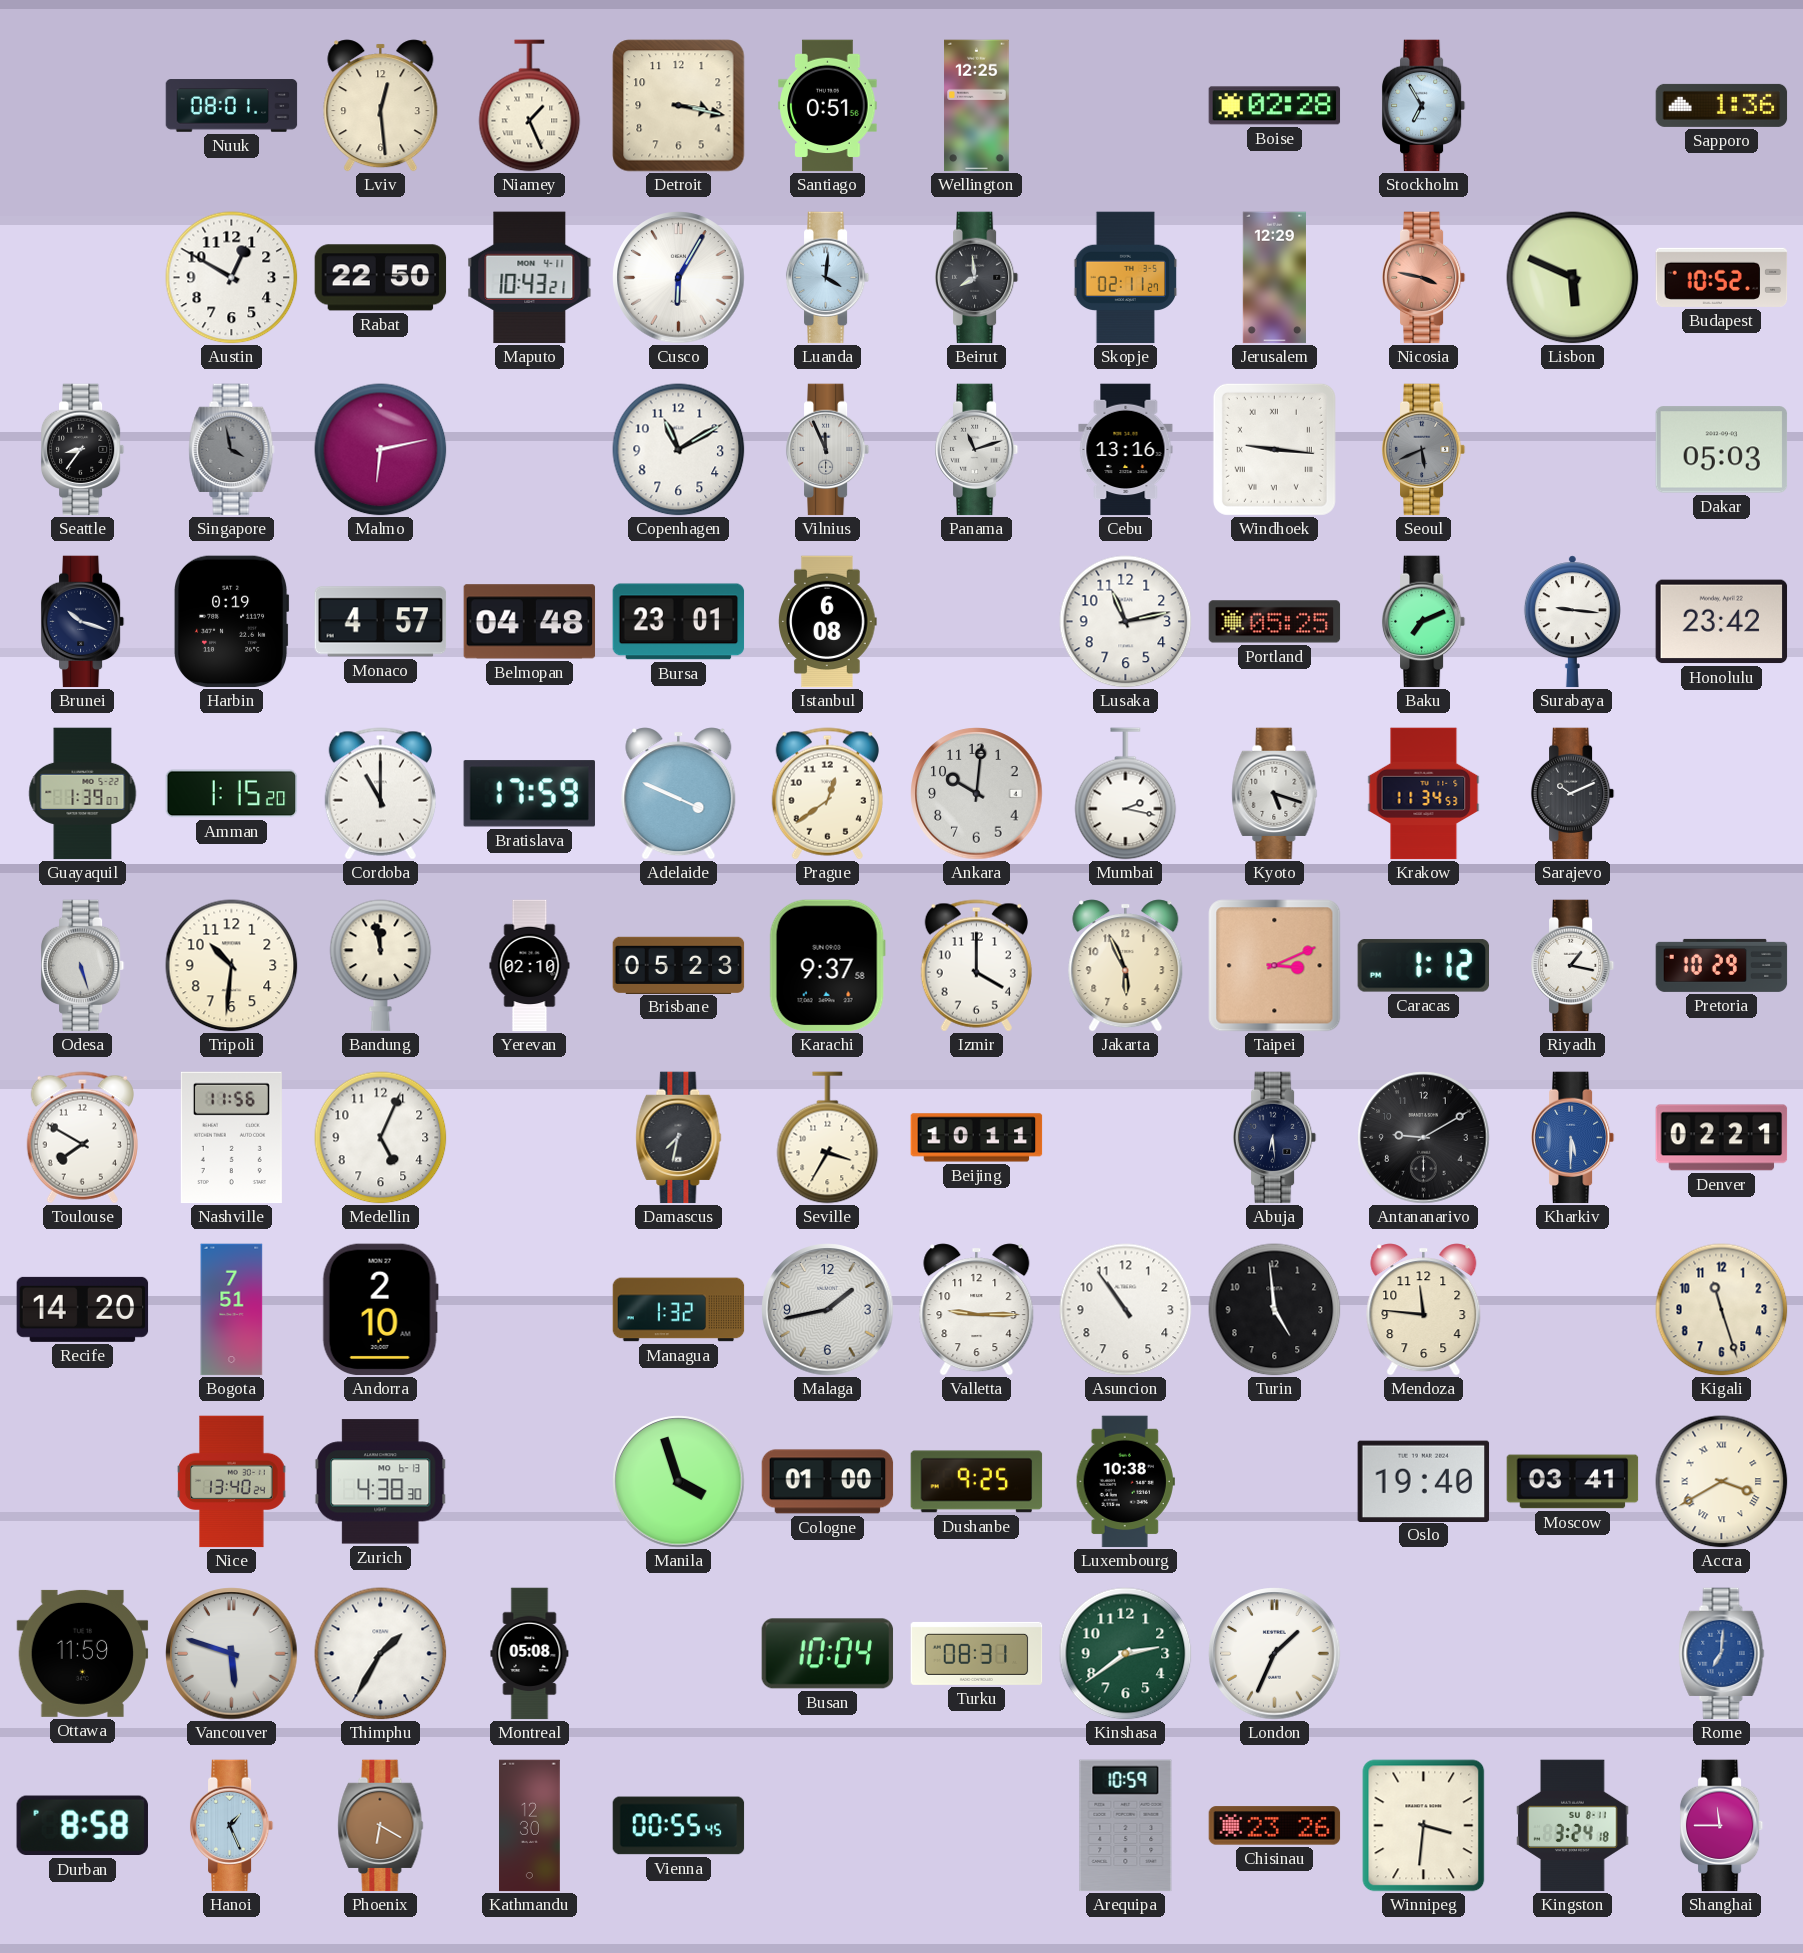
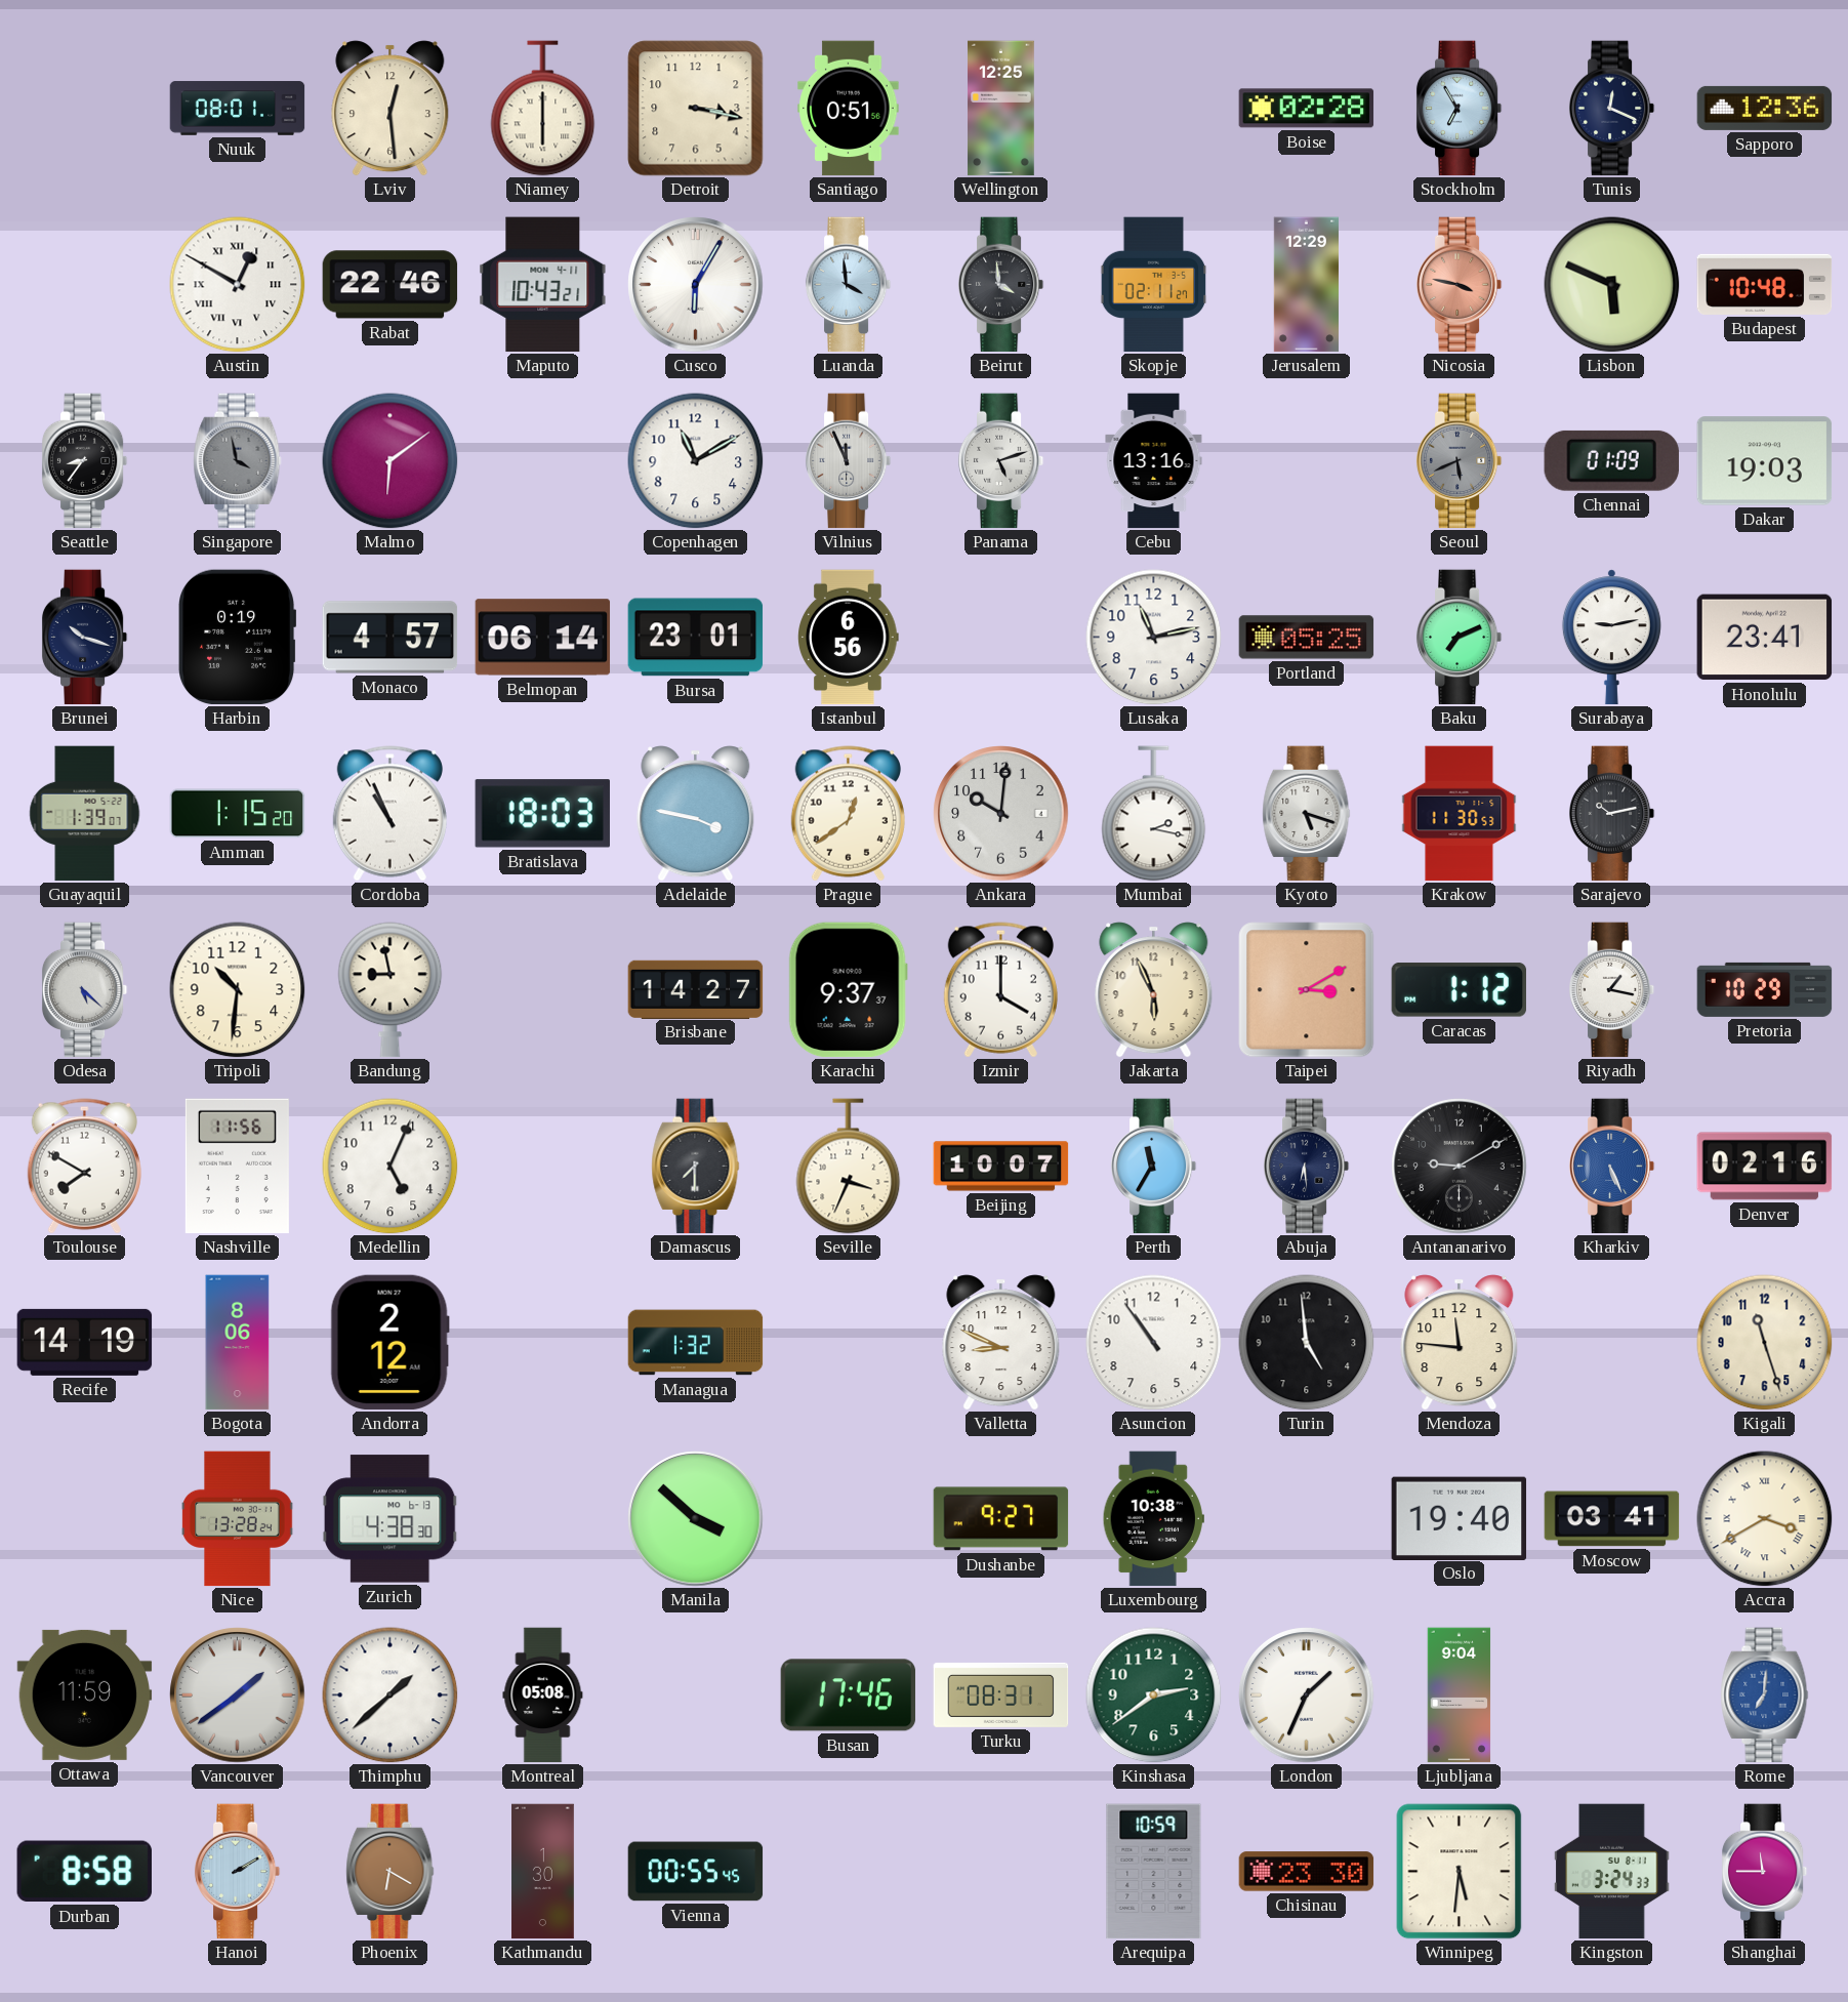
Niamey: 1:26 -> 6:00
Tunis: none -> 12:19
Sapporo: 1:36 -> 12:36
Austin numerals: Arabic -> Roman
Rabat: 22:50 -> 22:46
Luanda: 4:01 -> 3:59
Beirut: 7:59 -> 3:59
Budapest: 10:52 -> 10:48
Malmo: 6:13 -> 6:09
Panama: 11:12 -> 5:12
Windhoek: 9:16 -> none
Chennai: none -> 01:09
Dakar: 05:03 -> 19:03
Belmopan: 04:48 -> 06:14
Istanbul: 6:08 -> 6:56
Surabaya: 9:16 -> 9:13
Honolulu: 23:42 -> 23:41
Cordoba: 11:00 -> 10:56
Bratislava: 17:59 -> 18:03
Adelaide: 3:49 -> 3:47
Krakow: 11:34 -> 11:30
Sarajevo: 10:11 -> 10:13
Odesa: 5:27 -> 5:22
Bandung: 11:58 -> 8:58
Yerevan: 02:10 -> none
Brisbane: 05:23 -> 14:27
Karachi: 9:37:58 -> 9:37:37
Taipei: 3:11 -> 3:10
Damascus: 7:32 -> 7:30
Seville: 3:35 -> 3:34
Beijing: 10:11 -> 10:07
Perth: none -> 11:35
Kharkiv: 5:30 -> 5:26
Denver: 02:21 -> 02:16
Recife: 14:20 -> 14:19
Bogota: 7:51 -> 8:06
Andorra: 2:10 -> 2:12
Malaga: 1:43 -> none
Valletta: 9:15 -> 8:49
Nice: 13:40 -> 13:28
Manila: 3:57 -> 3:52
Cologne: 01:00 -> none
Dushanbe: 9:25 -> 9:27
Vancouver: 5:48 -> 1:39
Thimphu: 1:35 -> 1:38
Busan: 10:04 -> 17:46
Ljubljana: none -> 9:04
Hanoi: 1:26 -> 2:10
Kathmandu: 12:30 -> 1:30
Chisinau: 23:26 -> 23:30
Winnipeg: 3:31 -> 5:31
Kingston: 3:24:18 -> 3:24:33
